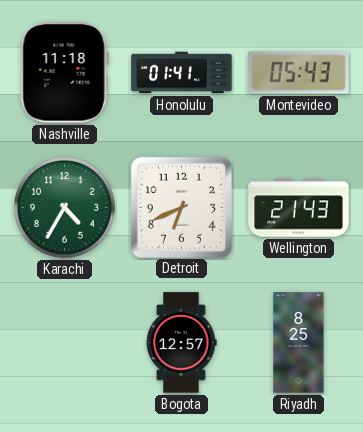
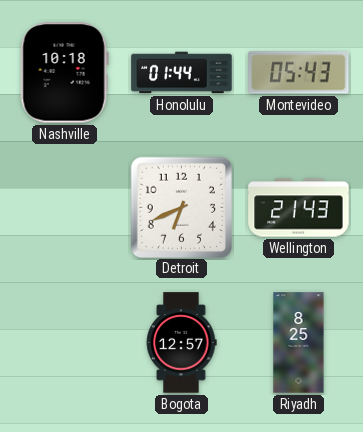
Nashville: 11:18 -> 10:18
Honolulu: 01:41 -> 01:44
Karachi: 4:35 -> none
